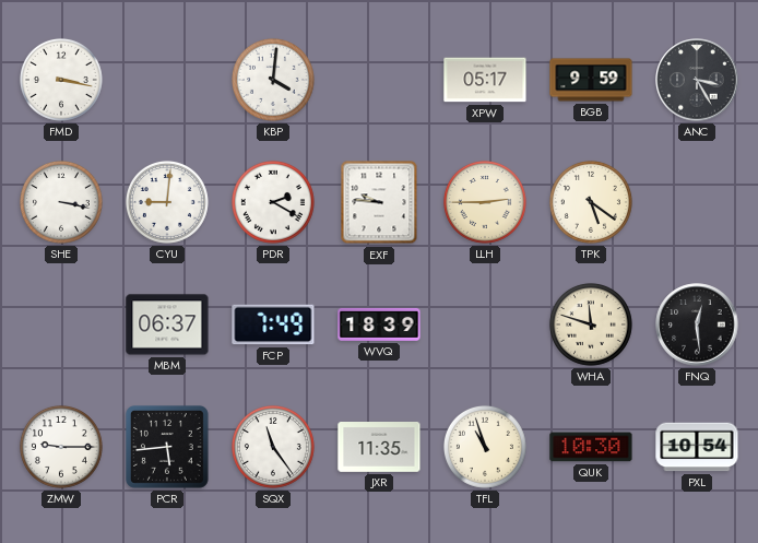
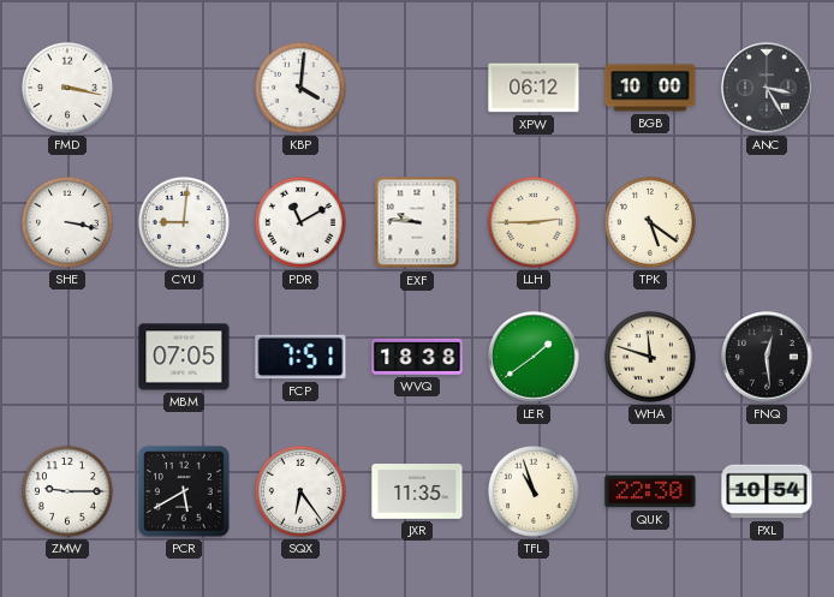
XPW: 05:17 -> 06:12
BGB: 9:59 -> 10:00
PDR: 2:20 -> 11:10
MBM: 06:37 -> 07:05
FCP: 7:49 -> 7:51
WVQ: 18:39 -> 18:38
LER: none -> 1:39
PCR: 5:44 -> 5:40
SQX: 11:24 -> 6:24
QUK: 10:30 -> 22:30
